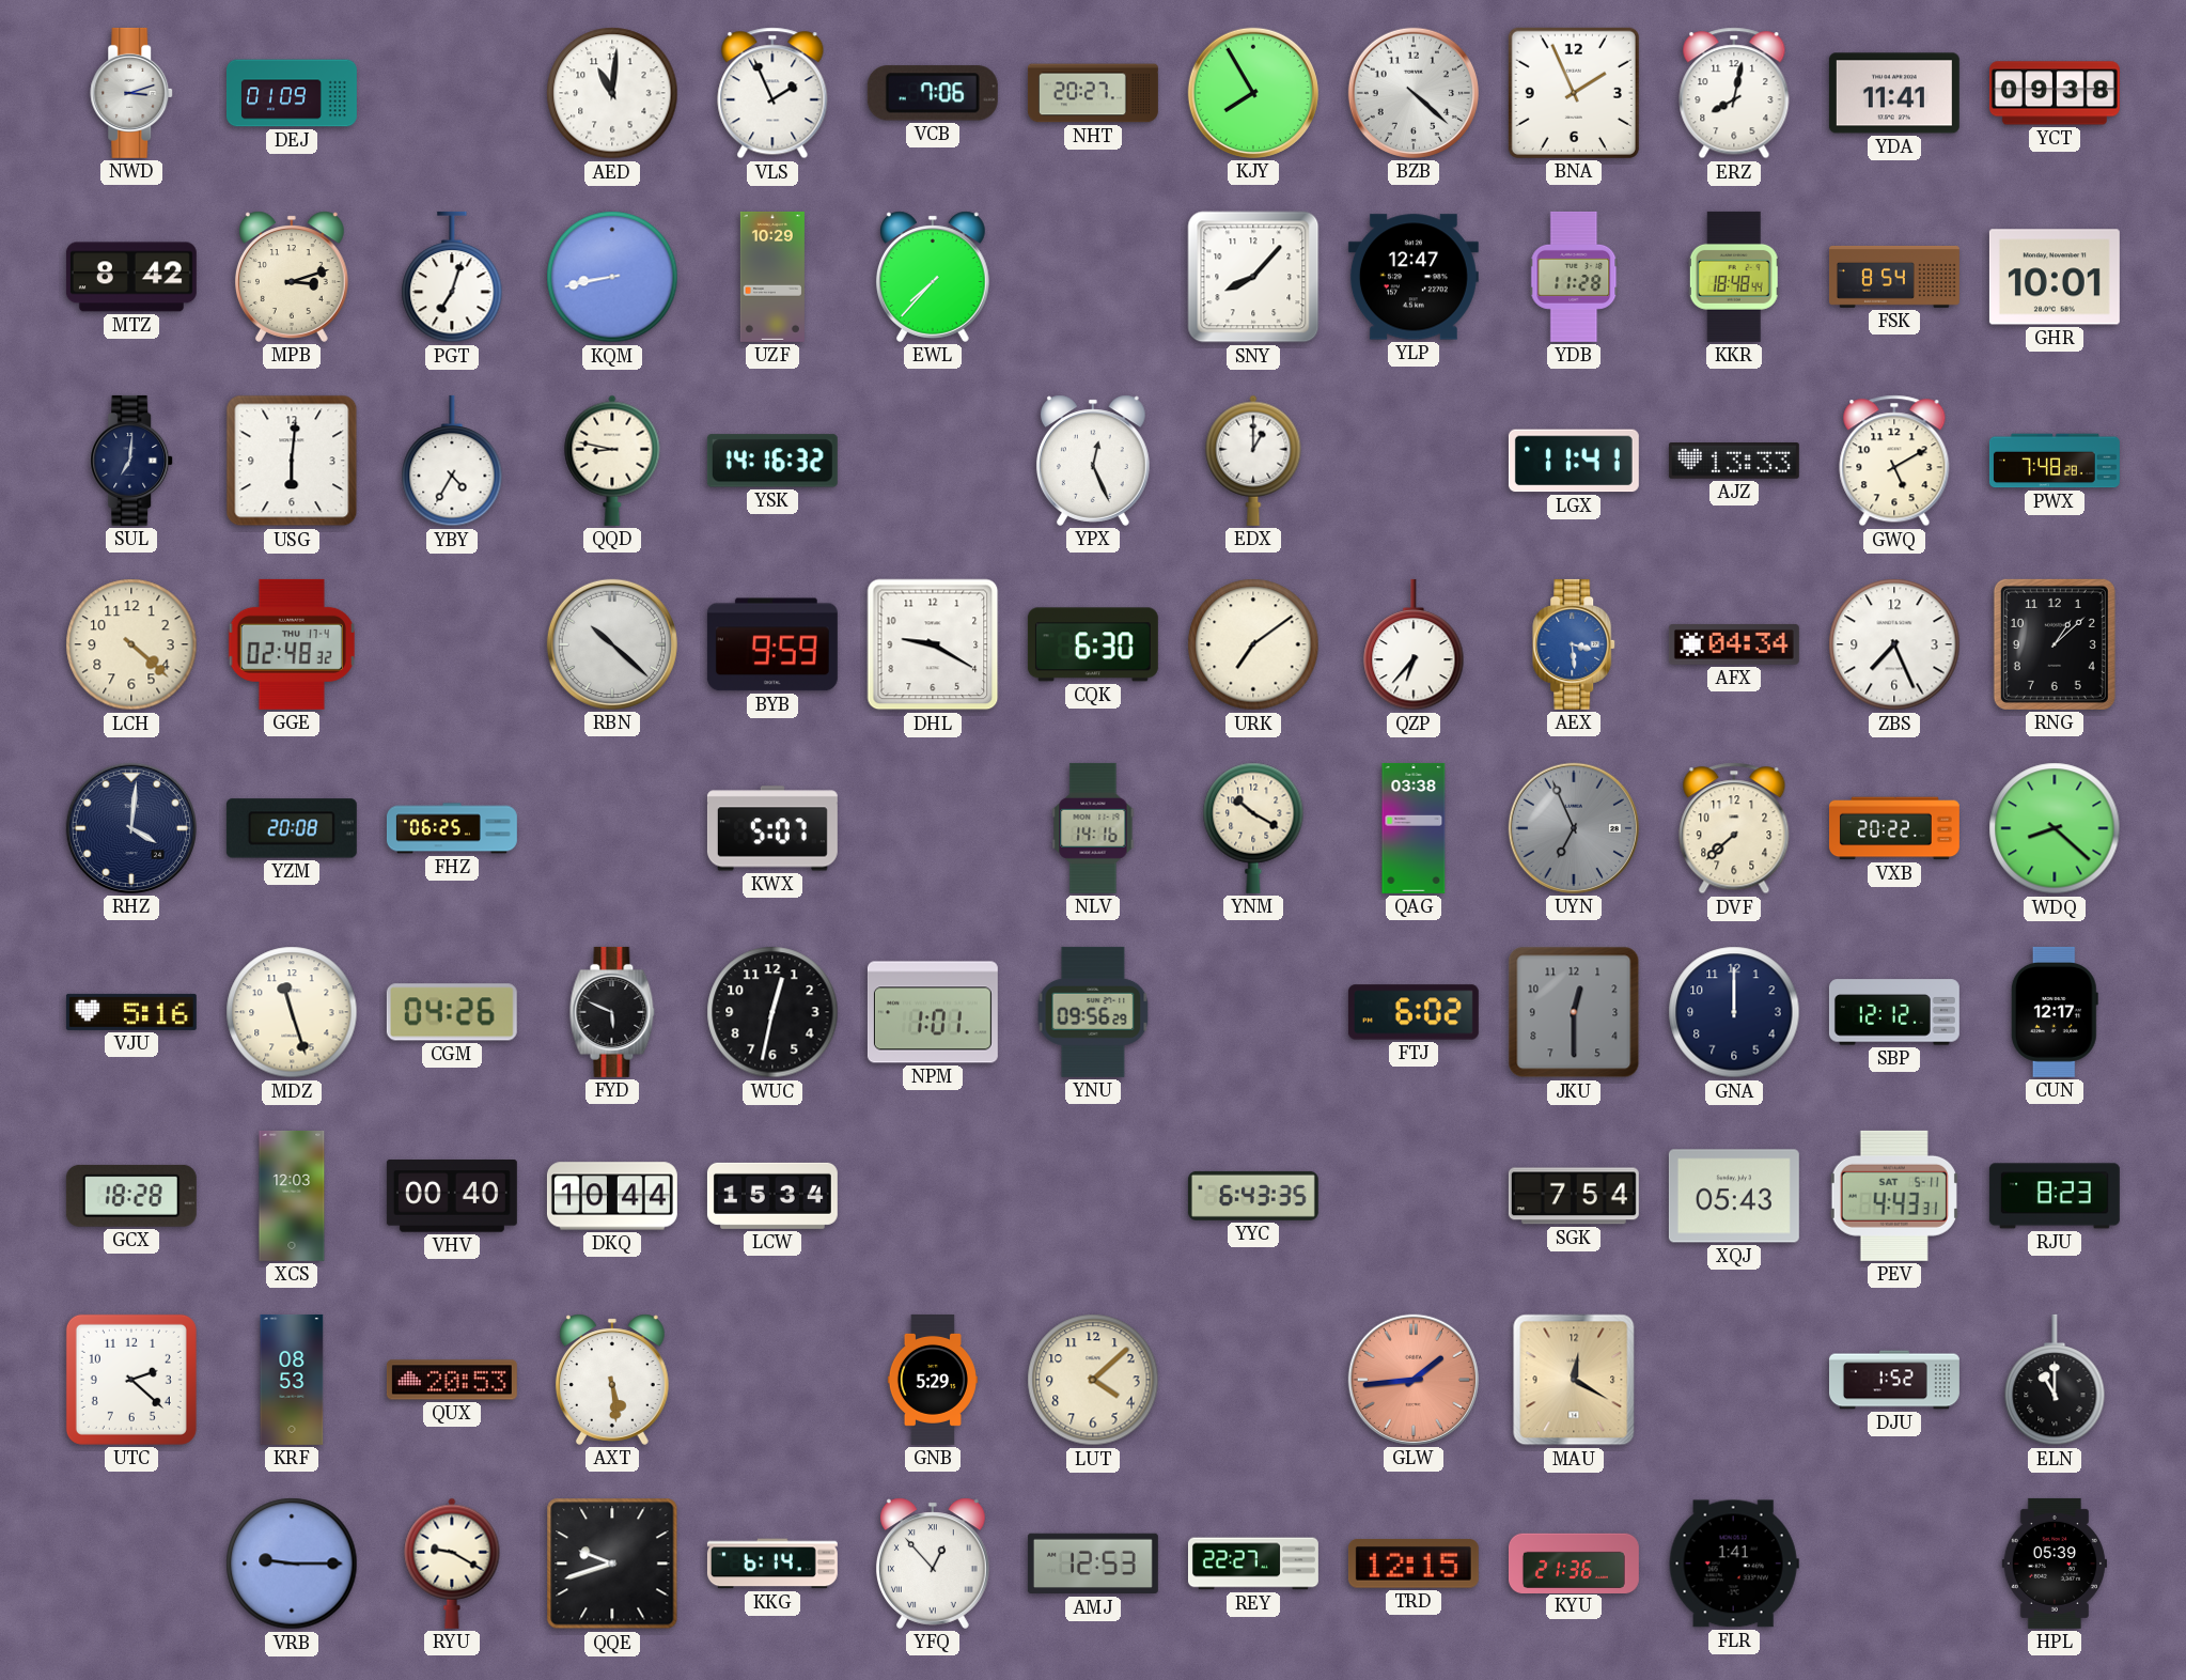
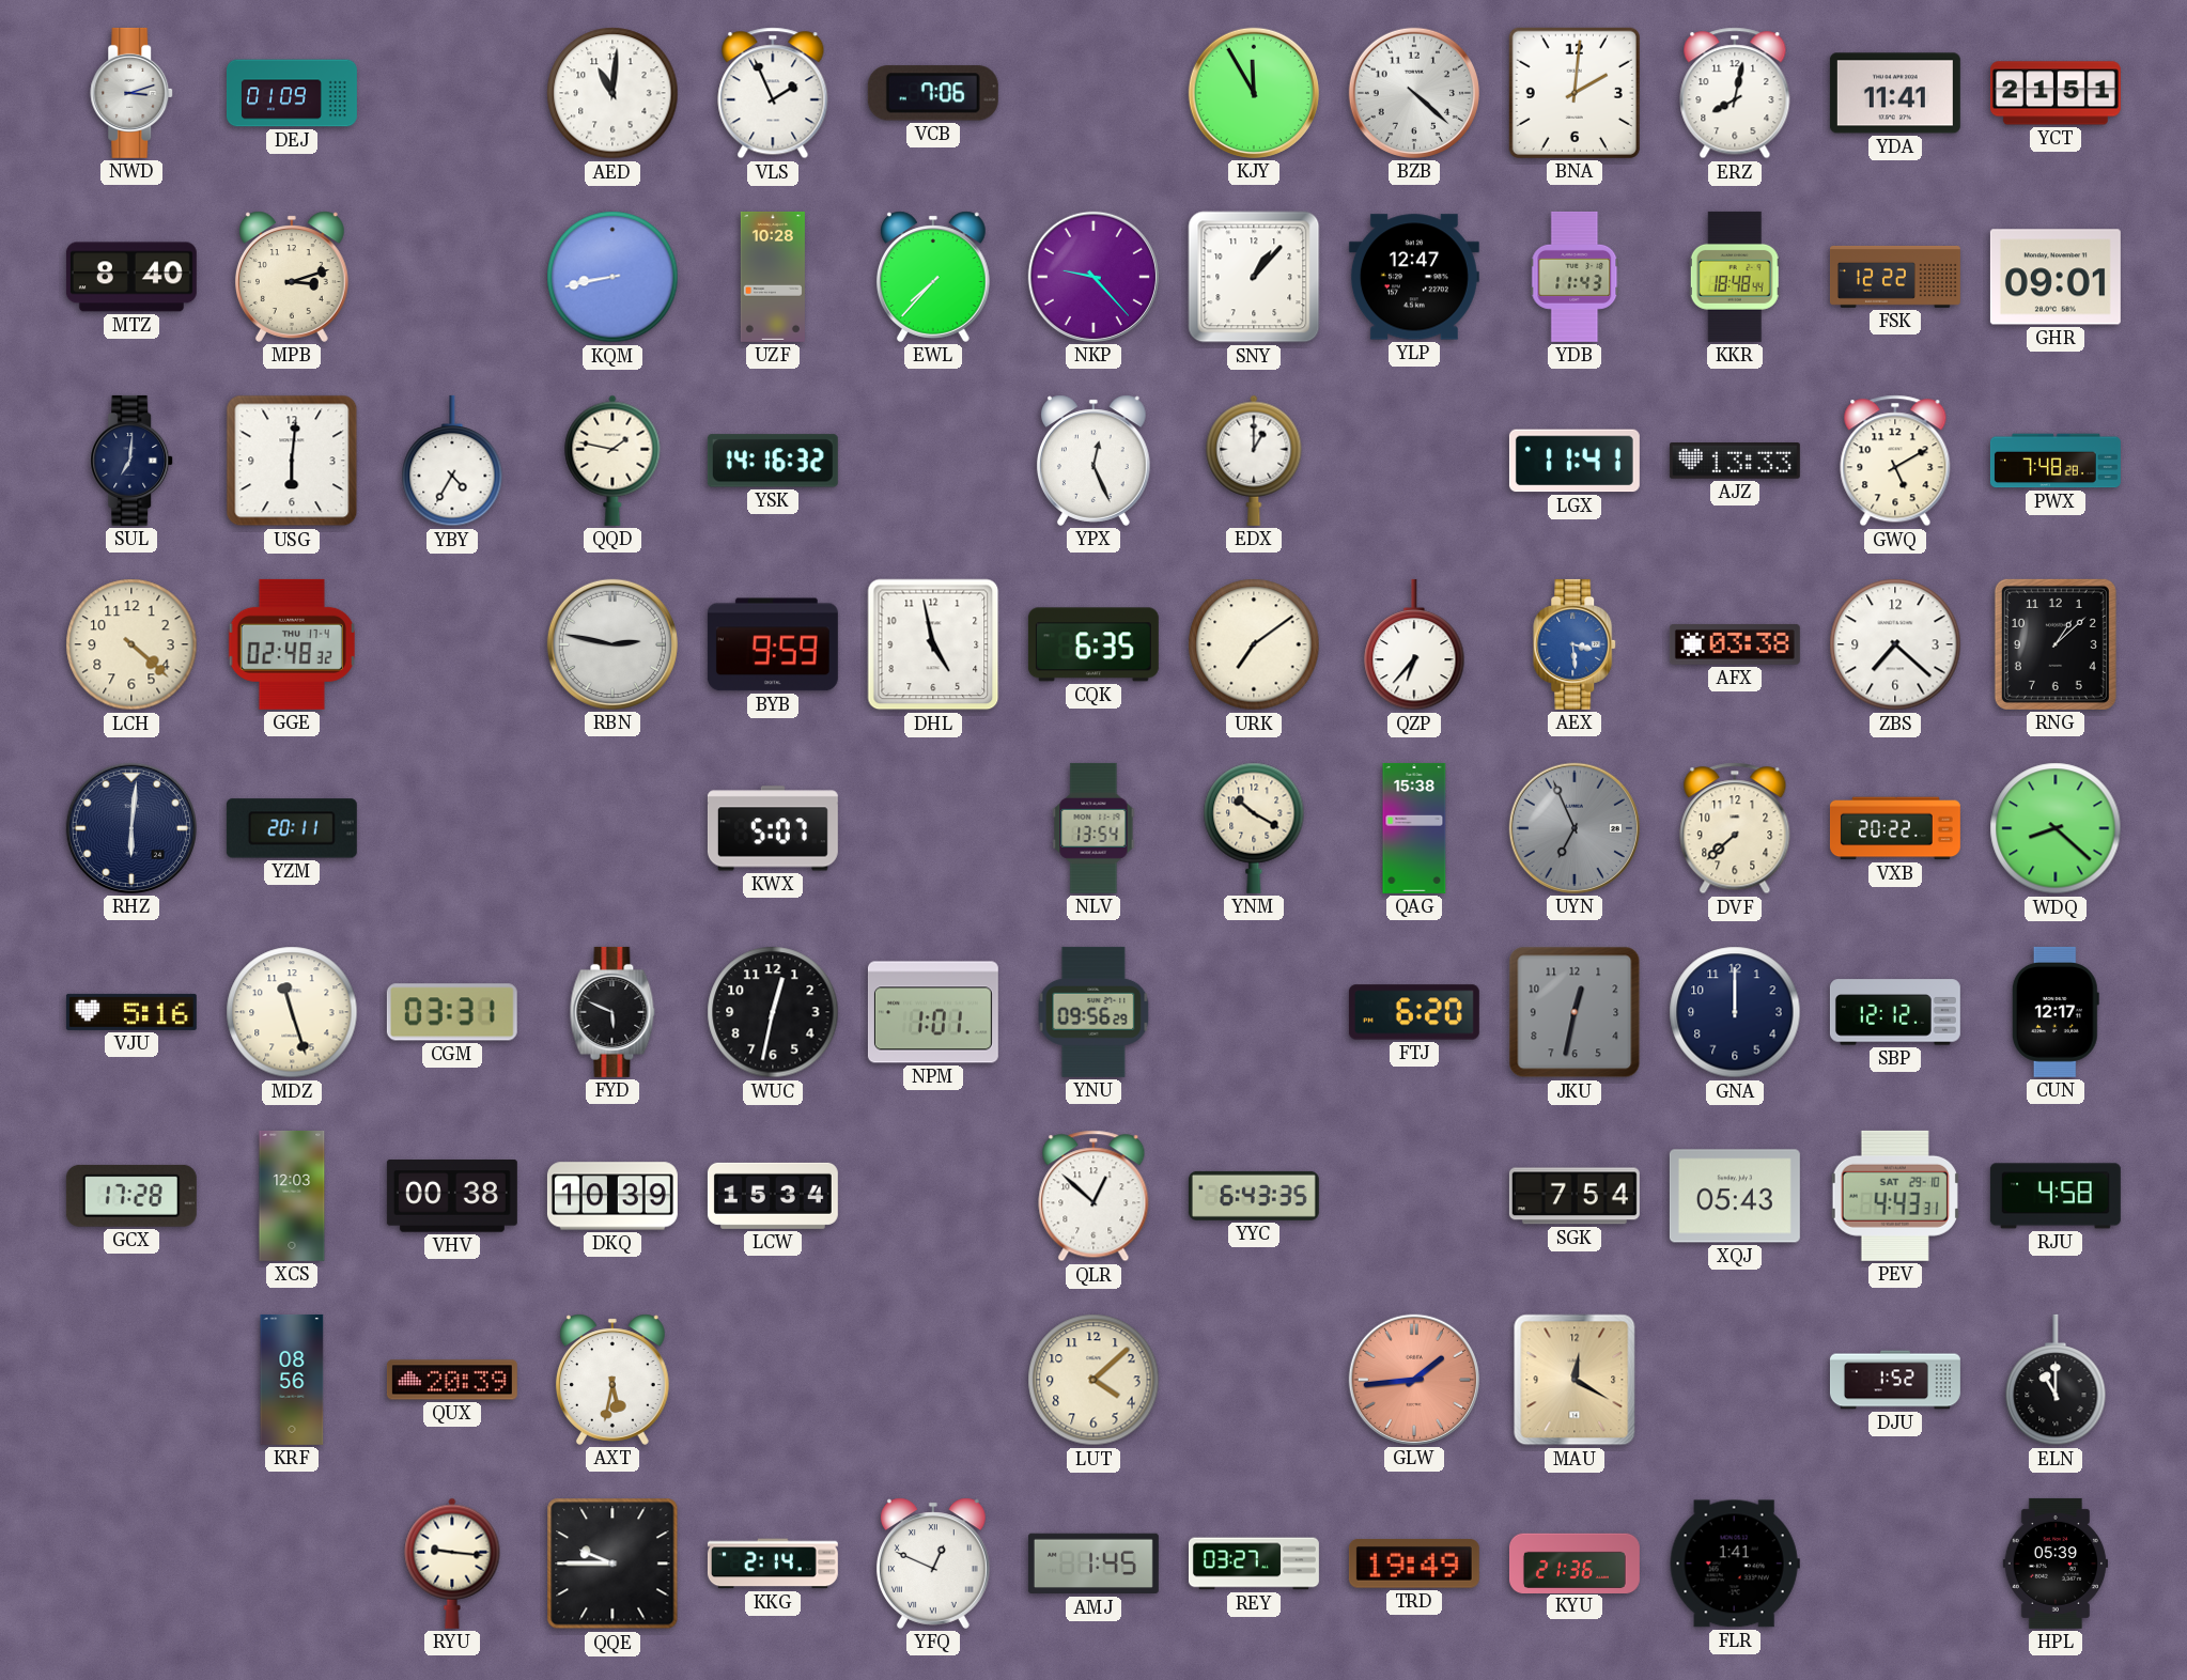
NHT: 20:27 -> none
KJY: 7:55 -> 11:55
BNA: 1:56 -> 2:01
YCT: 09:38 -> 21:51
MTZ: 8:42 -> 8:40
PGT: 7:03 -> none
UZF: 10:29 -> 10:28
NKP: none -> 9:23
SNY: 8:07 -> 1:07
YDB: 11:28 -> 11:43
FSK: 8:54 -> 12:22
GHR: 10:01 -> 09:01
QQD: 8:47 -> 1:47
RBN: 10:22 -> 2:47
DHL: 9:20 -> 4:58
CQK: 6:30 -> 6:35
AFX: 04:34 -> 03:38
ZBS: 7:26 -> 7:22
RHZ: 4:01 -> 6:01
YZM: 20:08 -> 20:11
FHZ: 06:25 -> none
NLV: 14:16 -> 13:54
QAG: 03:38 -> 15:38
CGM: 04:26 -> 03:31
FTJ: 6:02 -> 6:20
JKU: 12:30 -> 12:32
GCX: 18:28 -> 17:28
VHV: 00:40 -> 00:38
DKQ: 10:44 -> 10:39
QLR: none -> 12:52
PEV date: SAT 5-11 -> SAT 29-10
RJU: 8:23 -> 4:58
UTC: 2:22 -> none
KRF: 08:53 -> 08:56
QUX: 20:53 -> 20:39
AXT: 5:29 -> 5:32
GNB: 5:29 -> none
VRB: 9:15 -> none
RYU: 9:20 -> 9:16
QQE: 9:42 -> 9:45
KKG: 6:14 -> 2:14
YFQ: 12:53 -> 12:49
AMJ: 12:53 -> 1:45
REY: 22:27 -> 03:27
TRD: 12:15 -> 19:49
